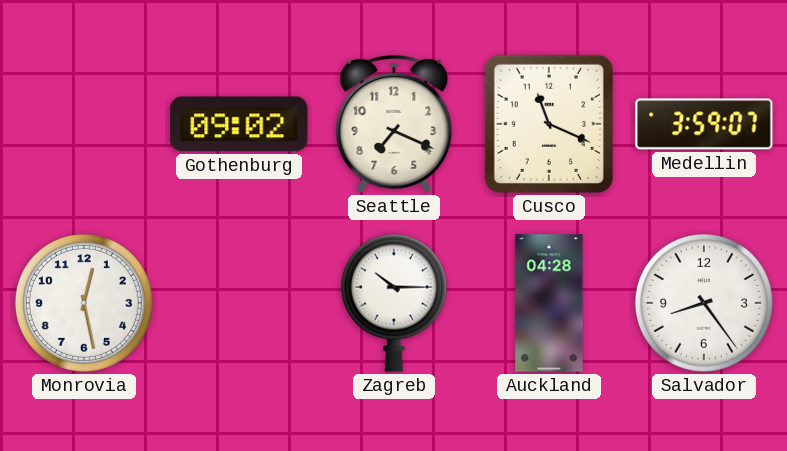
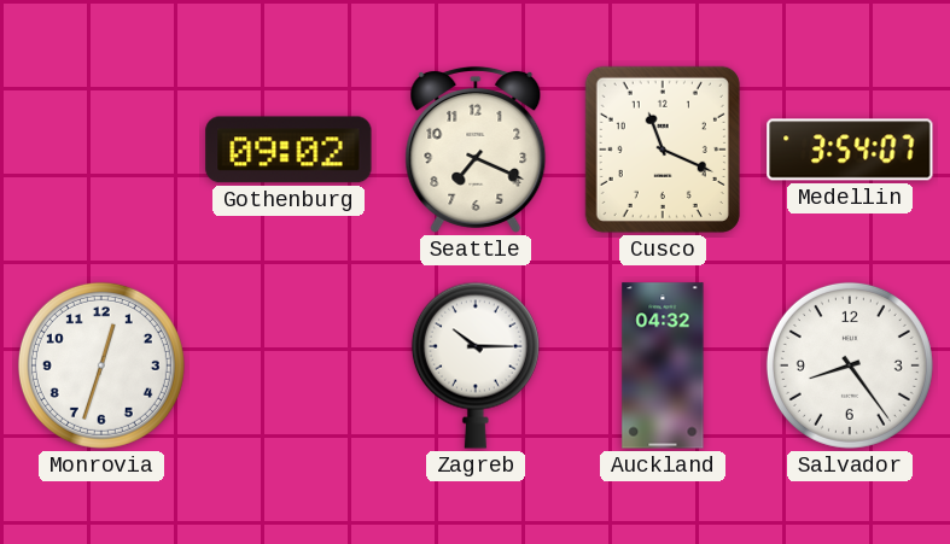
Medellin: 3:59 -> 3:54
Monrovia: 12:28 -> 12:33
Auckland: 04:28 -> 04:32
